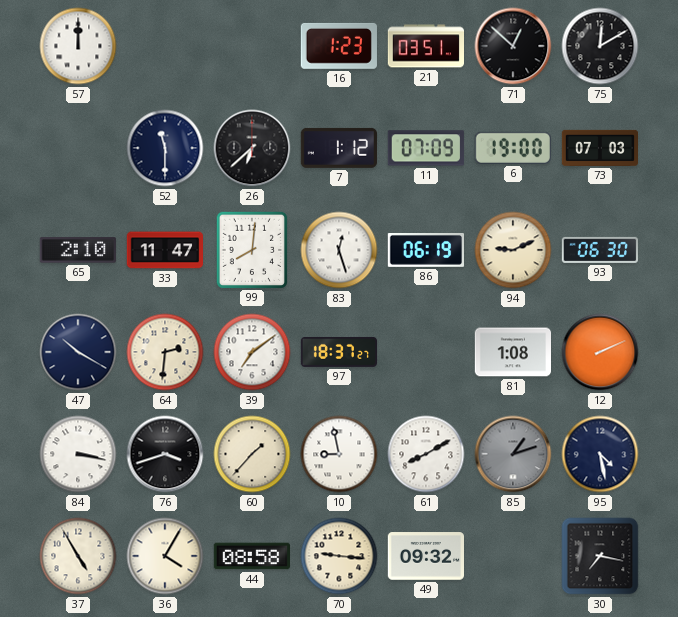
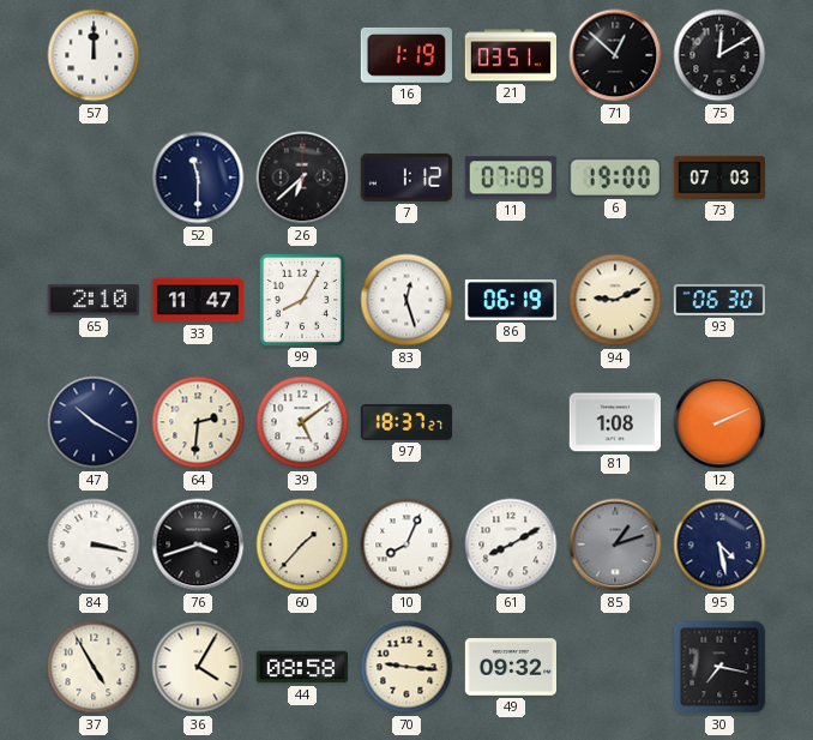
16: 1:23 -> 1:19
99: 8:01 -> 8:05
39: 7:09 -> 5:09
10: 8:58 -> 8:04
